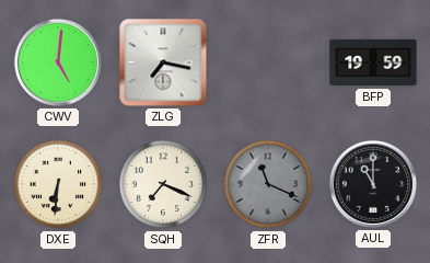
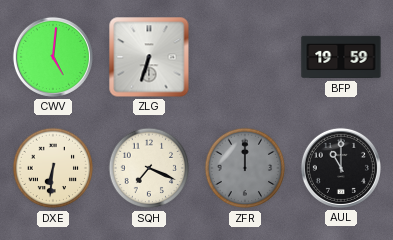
ZLG: 7:17 -> 6:33
ZFR: 11:19 -> 12:00
